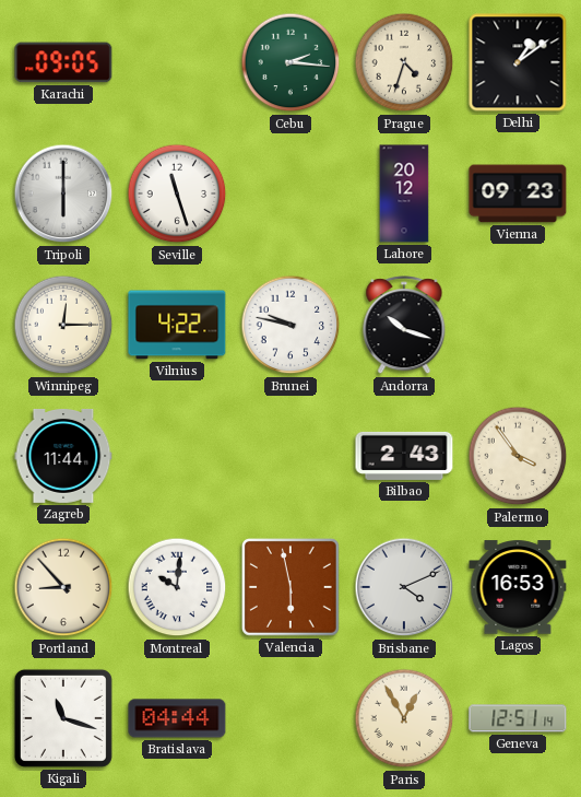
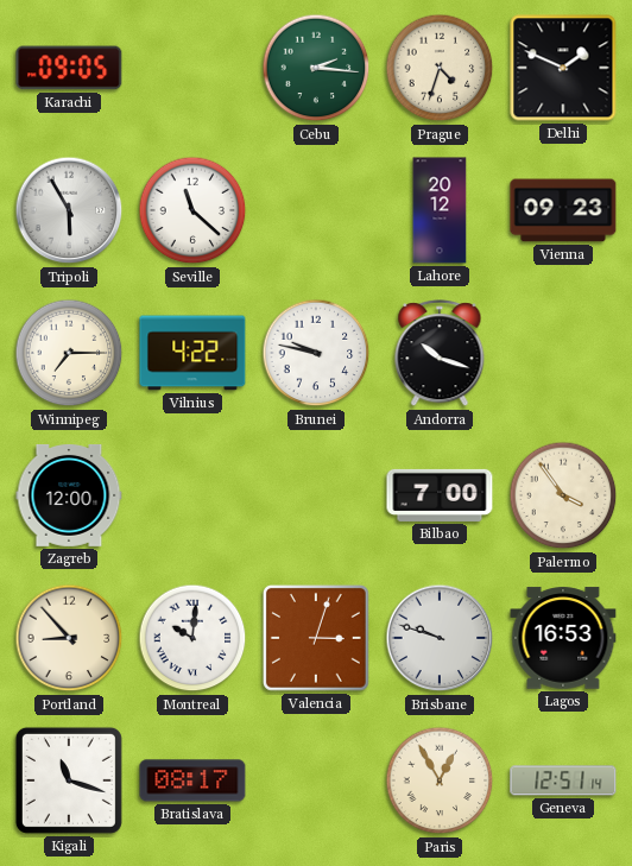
Delhi: 1:09 -> 1:49
Tripoli: 6:00 -> 5:55
Seville: 11:27 -> 11:22
Winnipeg: 12:15 -> 7:15
Zagreb: 11:44 -> 12:00
Bilbao: 2:43 -> 7:00
Valencia: 5:58 -> 3:03
Brisbane: 4:11 -> 9:48
Bratislava: 04:44 -> 08:17
